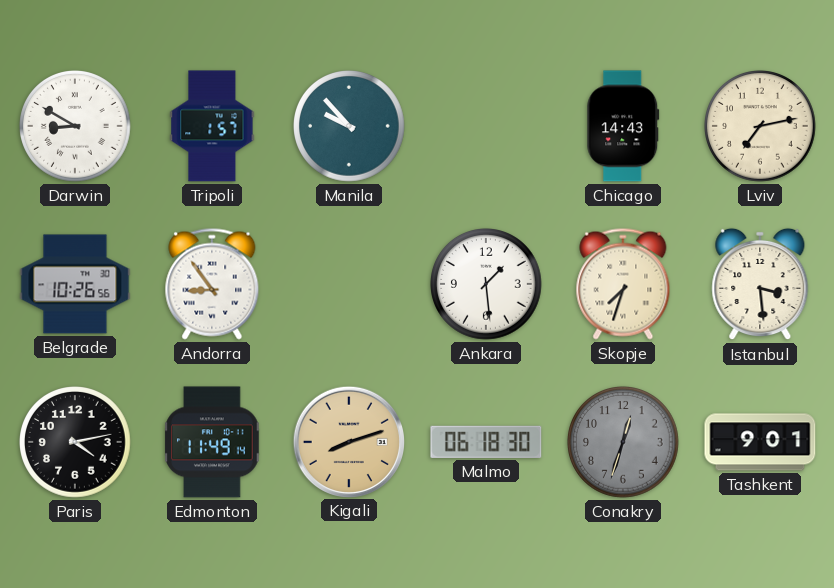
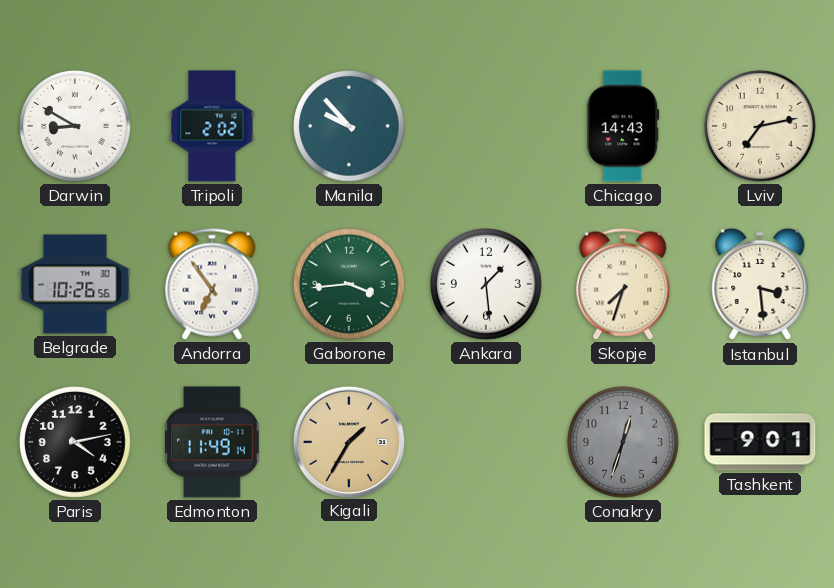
Tripoli: 1:57 -> 2:02
Andorra: 8:54 -> 6:54
Gaborone: none -> 3:44
Kigali: 8:12 -> 1:35
Malmo: 06:18 -> none
